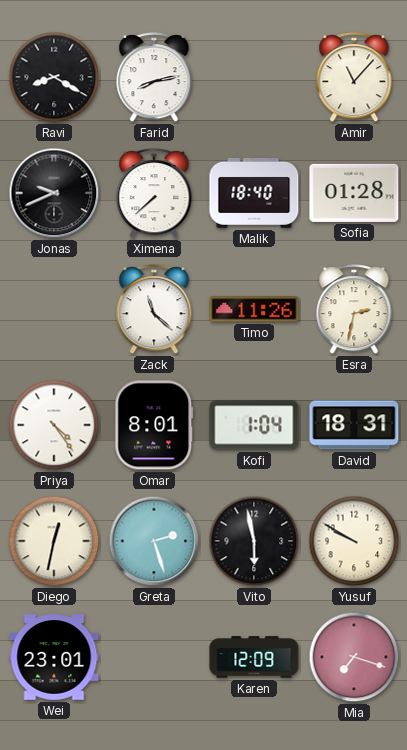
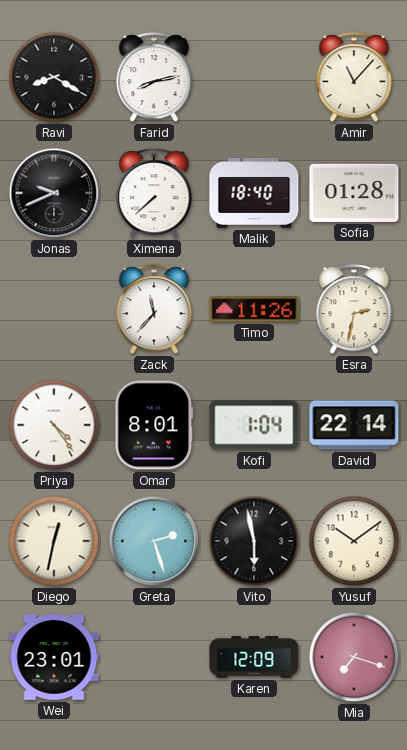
Zack: 11:22 -> 11:37
David: 18:31 -> 22:14
Yusuf: 9:50 -> 10:09
